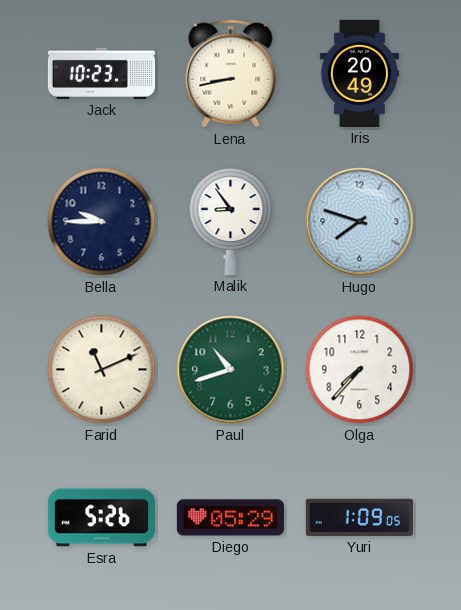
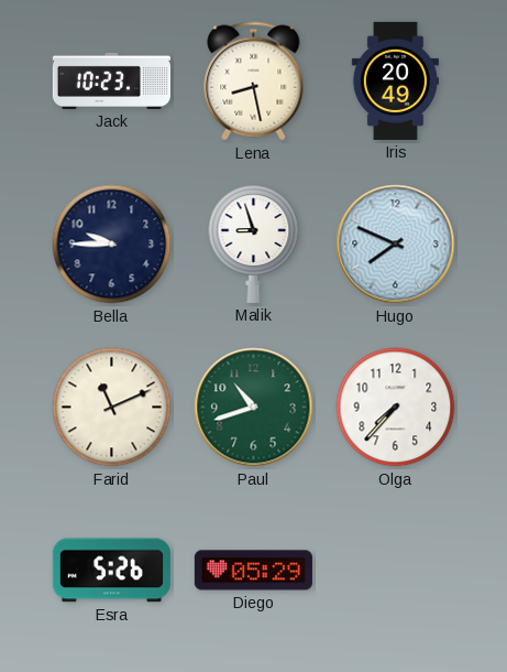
Lena: 8:43 -> 8:28
Malik: 8:54 -> 8:57
Hugo: 7:48 -> 7:49
Yuri: 1:09 -> none
